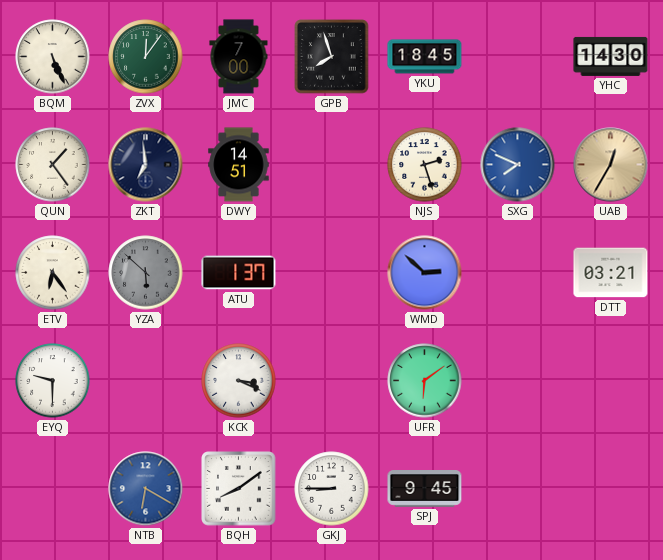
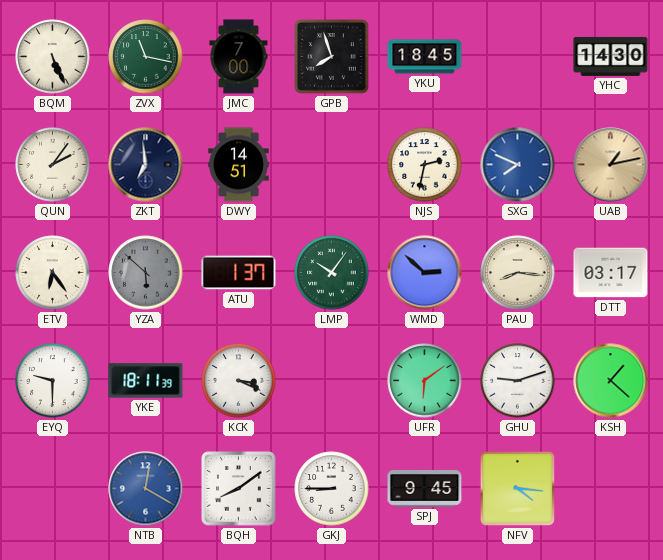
ZVX: 12:06 -> 11:17
QUN: 1:24 -> 2:06
NJS: 2:27 -> 2:32
UAB: 12:35 -> 1:13
LMP: none -> 10:06
PAU: none -> 8:16
DTT: 03:21 -> 03:17
YKE: none -> 18:11
GHU: none -> 9:12
KSH: none -> 1:22
NTB: 6:20 -> 12:20
NFV: none -> 4:16
